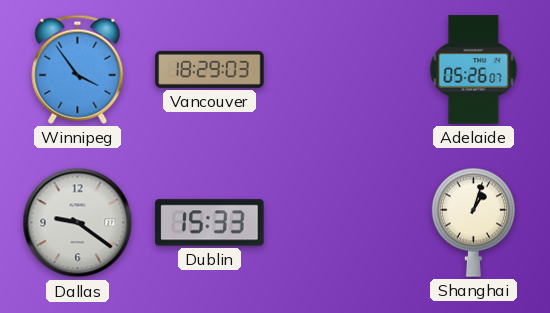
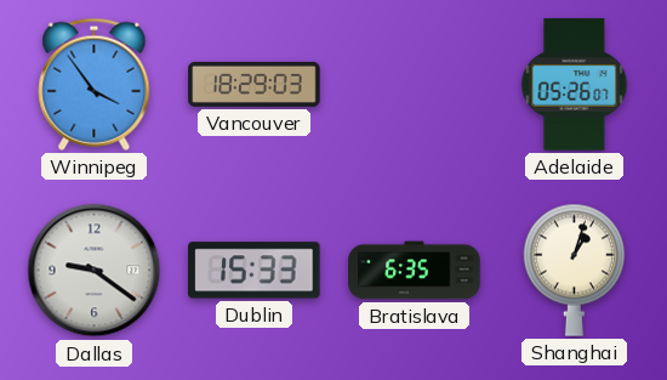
Bratislava: none -> 6:35
